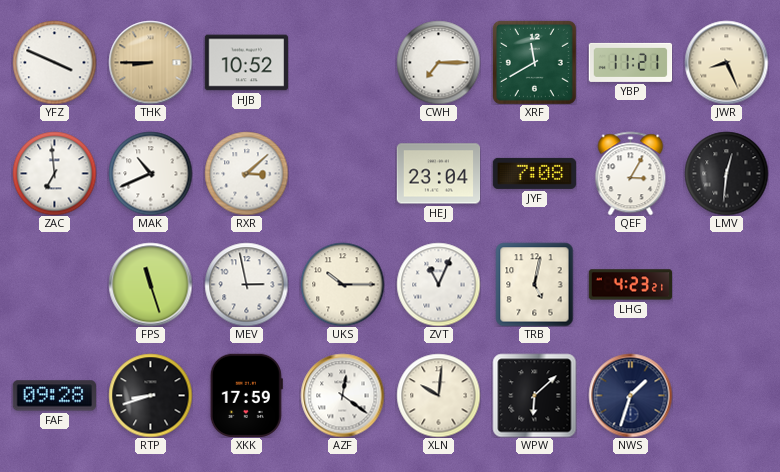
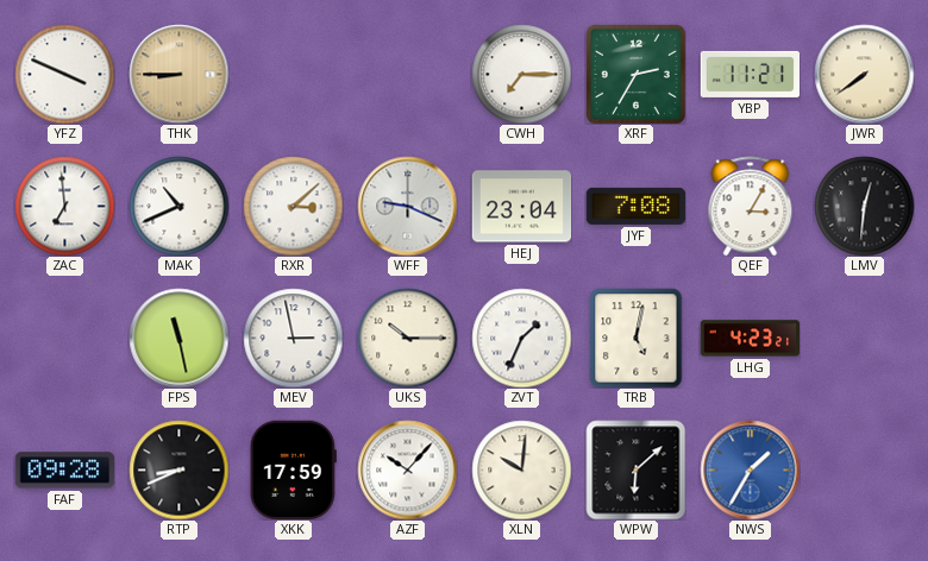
HJB: 10:52 -> none
XRF: 11:40 -> 2:35
JWR: 8:26 -> 7:39
WFF: none -> 9:19
FPS: 11:27 -> 11:28
ZVT: 11:04 -> 1:34
RTP: 8:42 -> 8:41
AZF: 12:21 -> 10:07
NWS: 1:33 -> 1:35
NWS dial: navy -> blue
